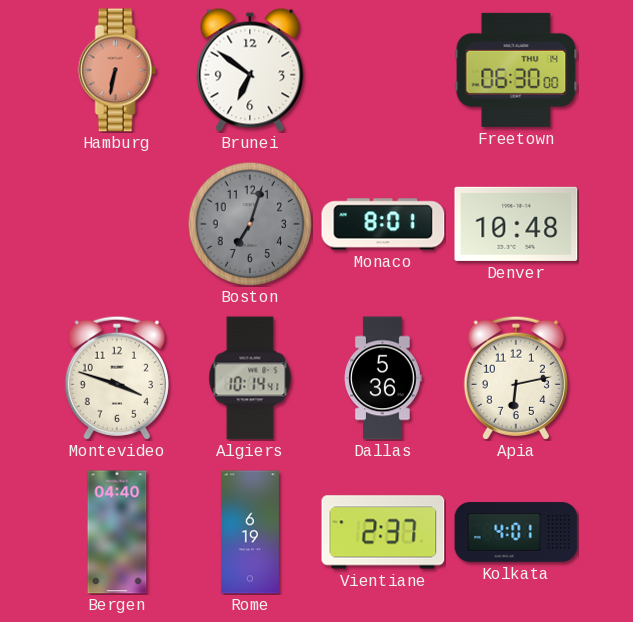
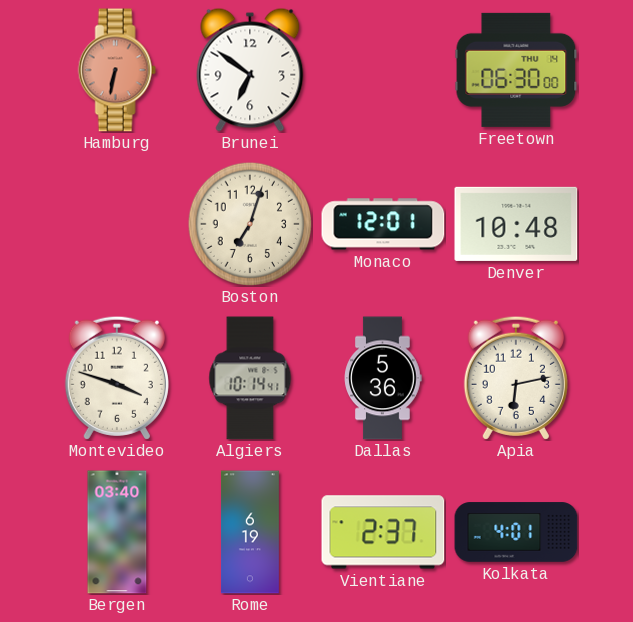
Boston dial: grey -> cream
Monaco: 8:01 -> 12:01
Bergen: 04:40 -> 03:40
